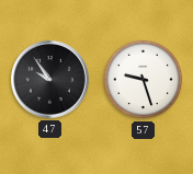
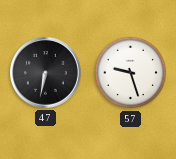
47: 9:54 -> 6:32
